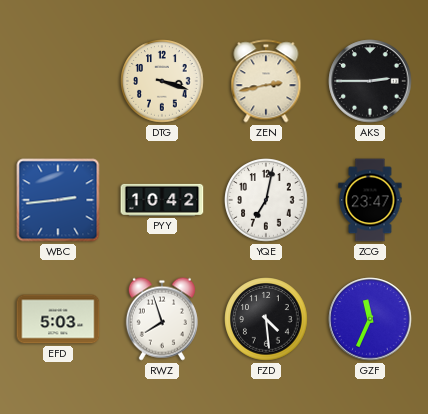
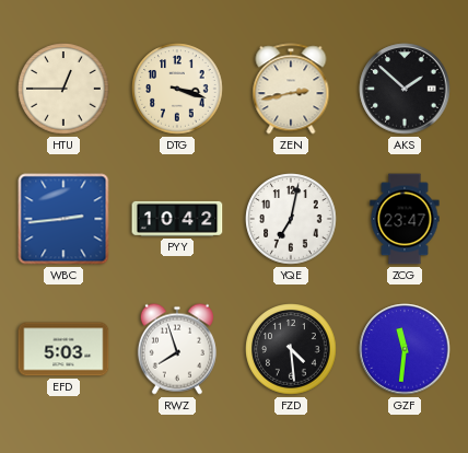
HTU: none -> 12:45
AKS: 2:45 -> 1:52
GZF: 11:34 -> 11:31
